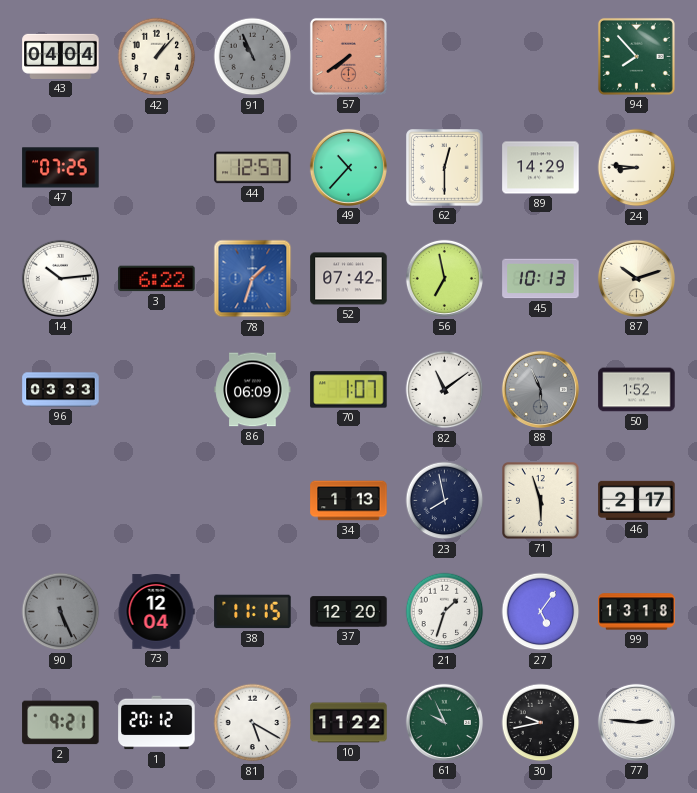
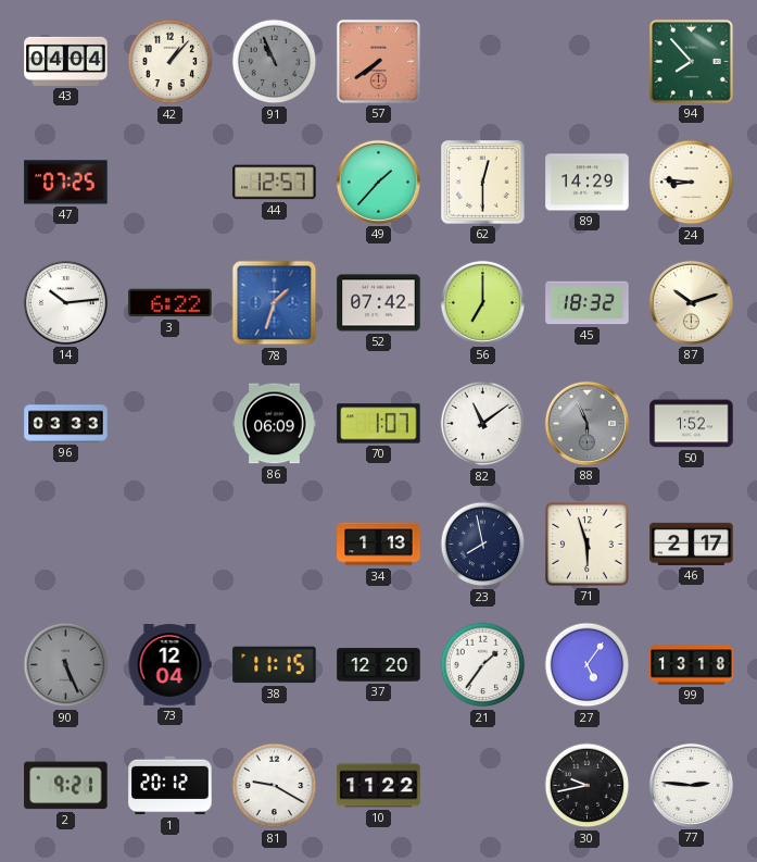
49: 10:37 -> 1:37
56: 6:58 -> 7:00
45: 10:13 -> 18:32
21: 1:33 -> 1:36
81: 5:20 -> 9:20
61: 9:56 -> none
